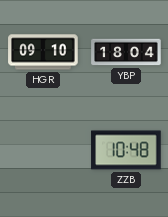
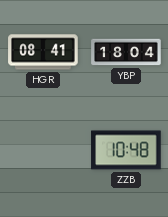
HGR: 09:10 -> 08:41
